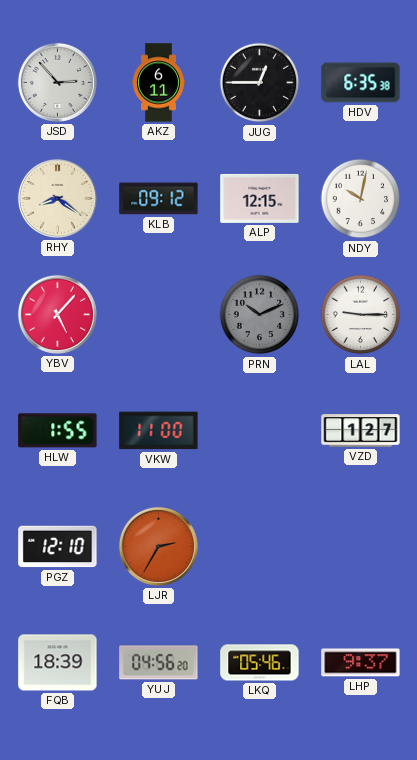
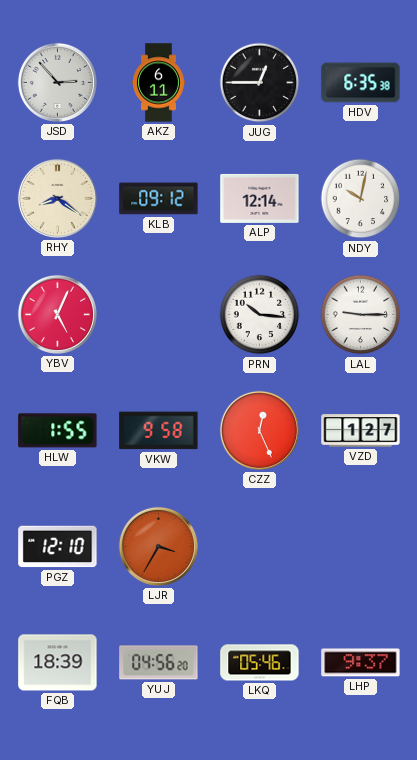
ALP: 12:15 -> 12:14
YBV: 5:07 -> 5:04
PRN: 10:11 -> 10:16
PRN dial: grey -> white
VKW: 11:00 -> 9:58
CZZ: none -> 12:26
LJR: 2:35 -> 3:35
